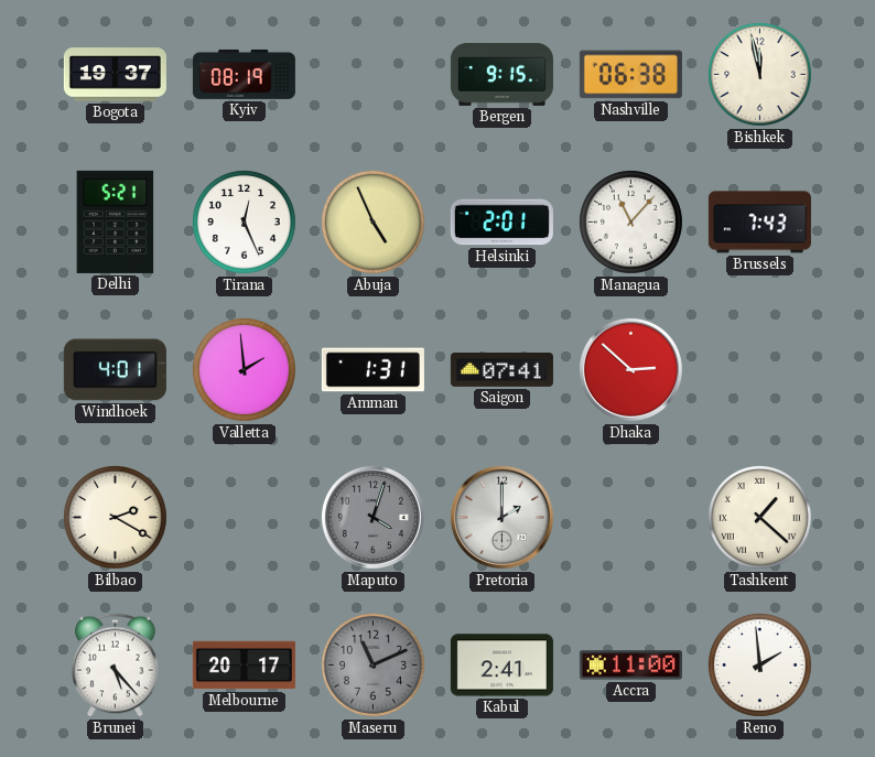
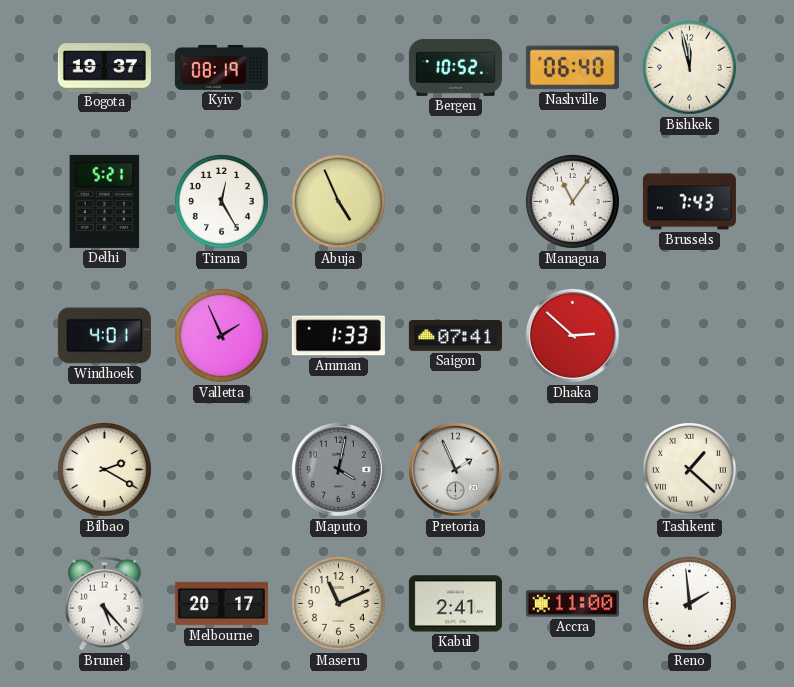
Bergen: 9:15 -> 10:52
Nashville: 06:38 -> 06:40
Tirana: 12:26 -> 12:25
Helsinki: 2:01 -> none
Managua: 11:07 -> 11:06
Valletta: 1:59 -> 1:56
Amman: 1:31 -> 1:33
Maputo: 4:03 -> 4:02
Pretoria: 2:00 -> 1:56
Maseru dial: grey -> cream
